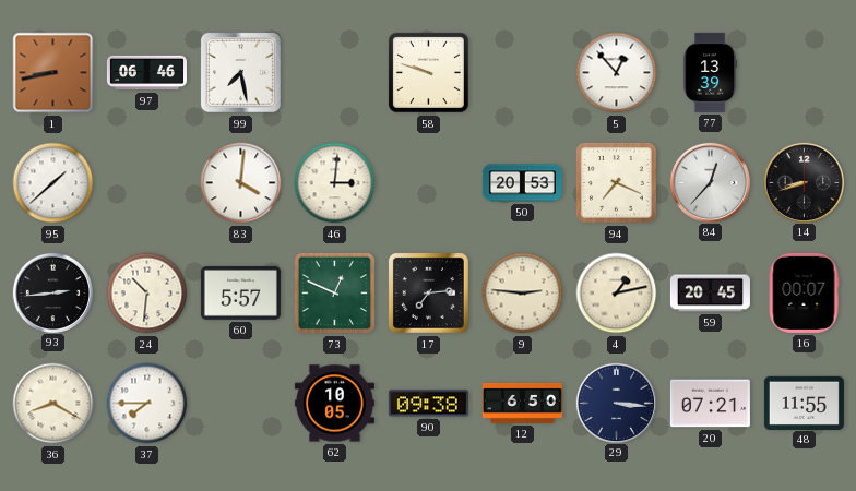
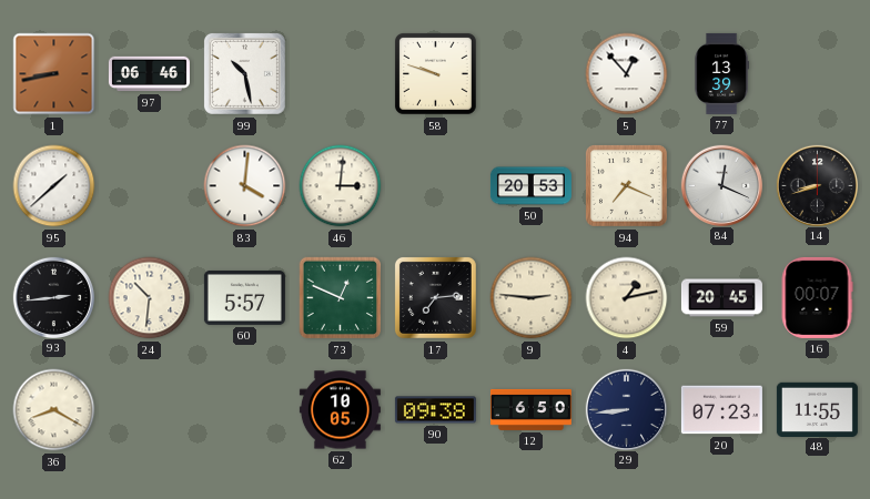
99: 7:28 -> 10:28
84: 12:37 -> 12:19
37: 7:45 -> none
29: 3:16 -> 8:44
20: 07:21 -> 07:23
